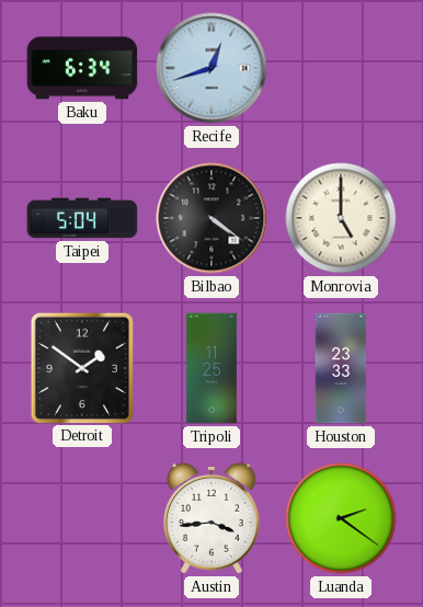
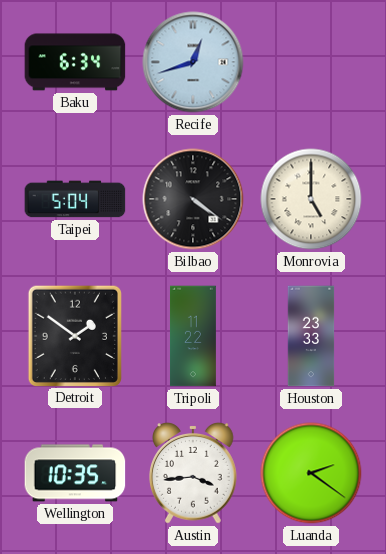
Tripoli: 11:25 -> 11:22
Wellington: none -> 10:35
